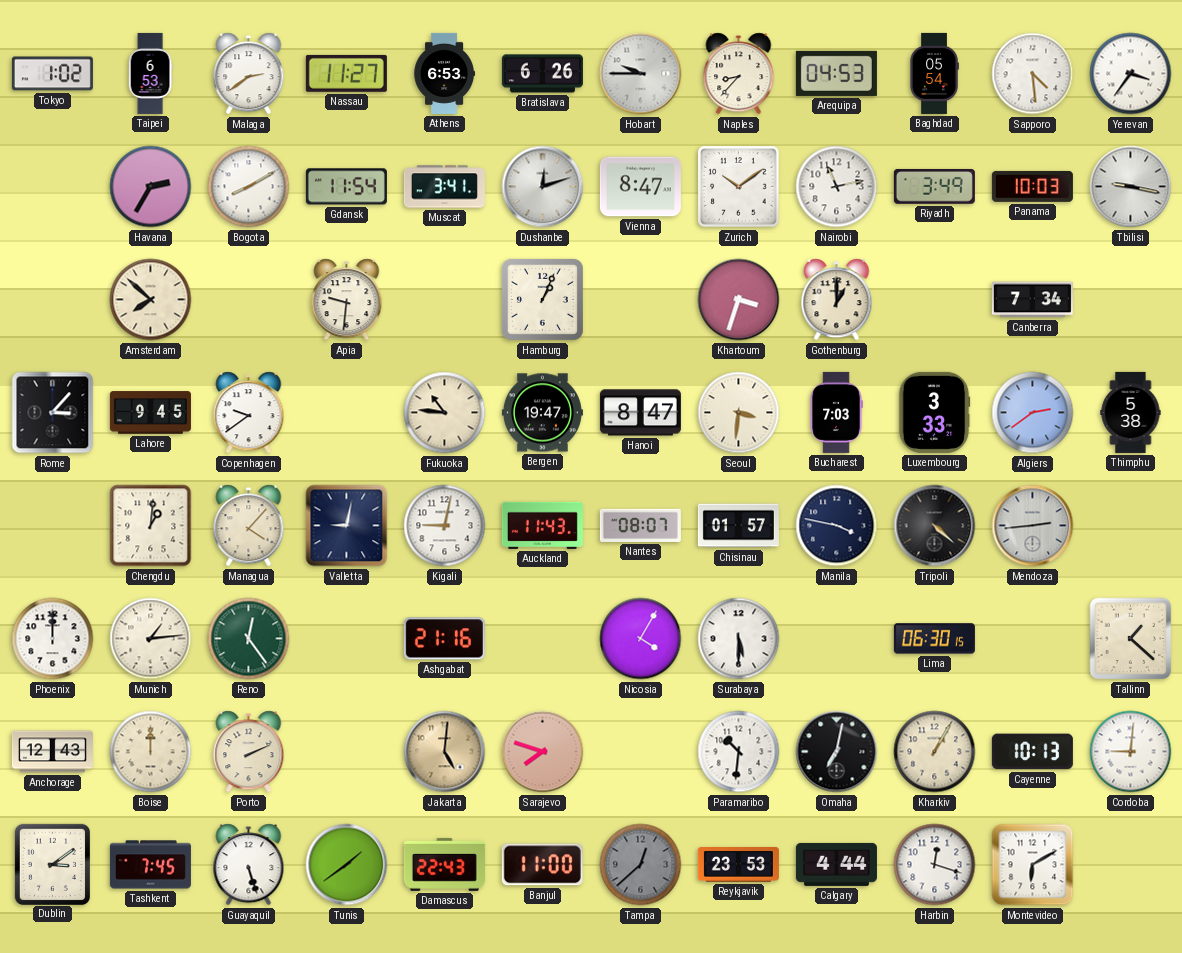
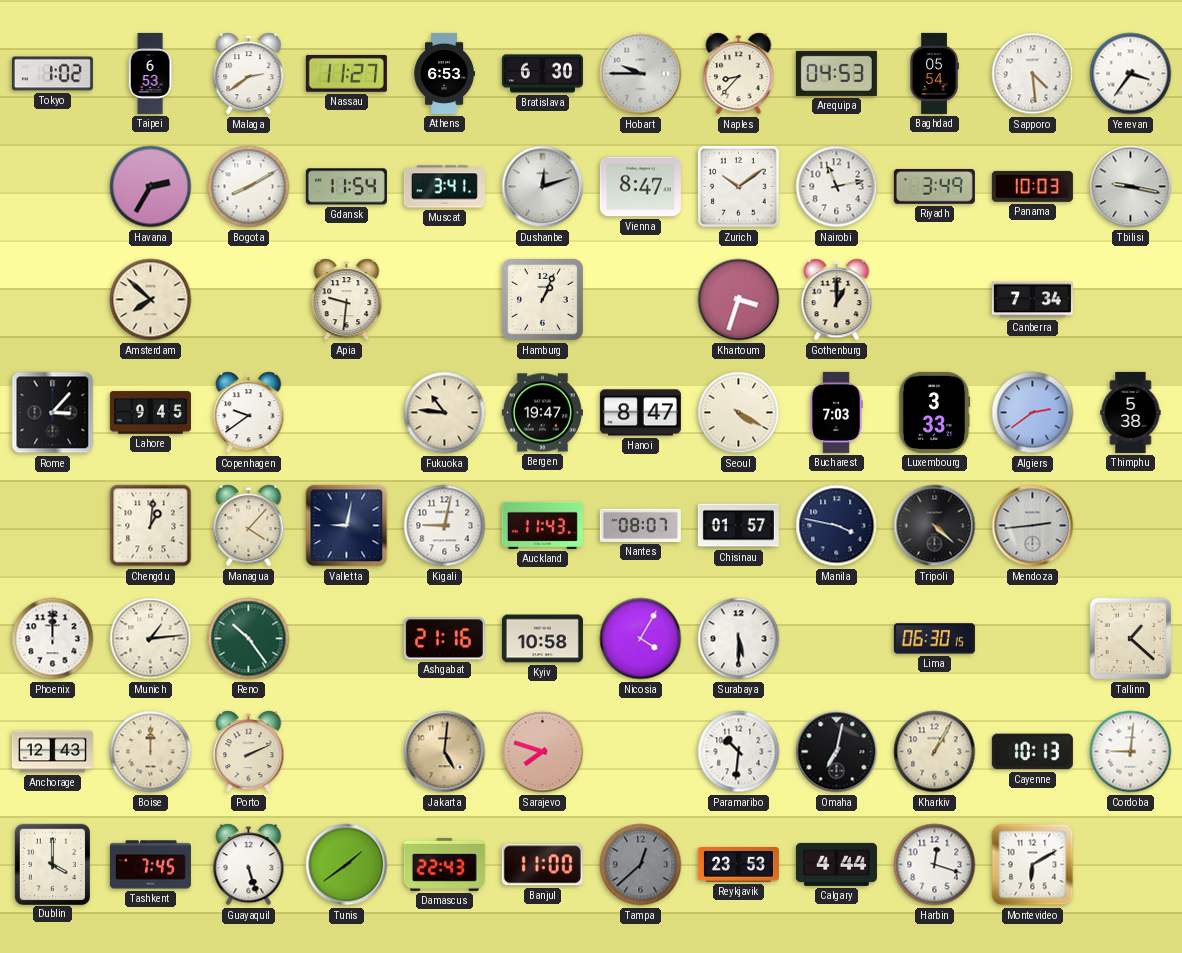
Bratislava: 6:26 -> 6:30
Seoul: 3:31 -> 4:20
Reno: 12:24 -> 10:24
Kyiv: none -> 10:58
Dublin: 3:09 -> 4:00
